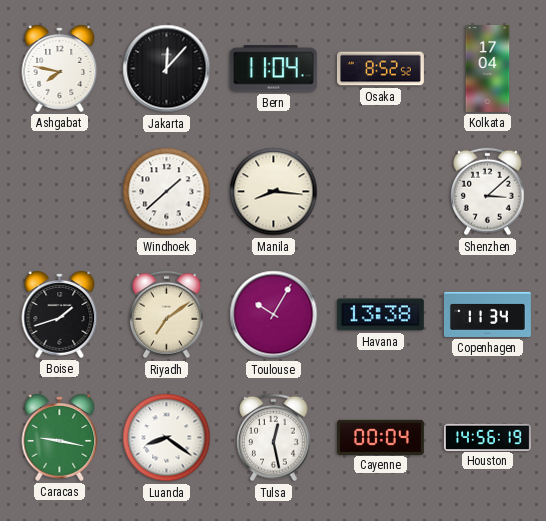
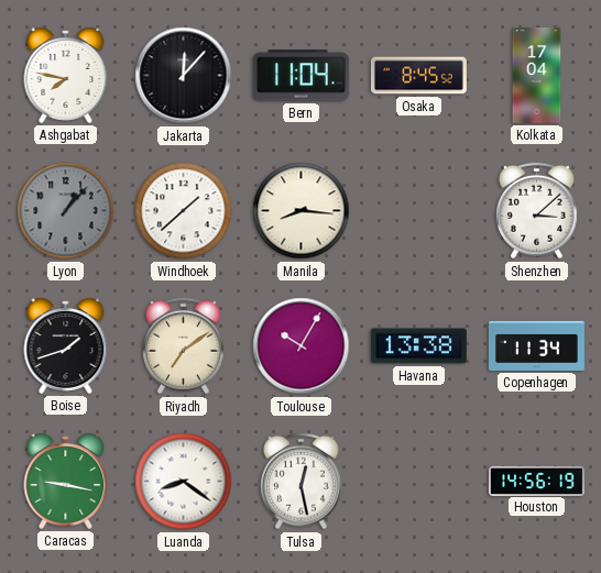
Osaka: 8:52 -> 8:45
Lyon: none -> 1:07
Cayenne: 00:04 -> none
